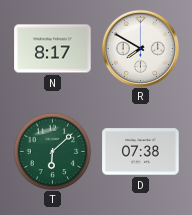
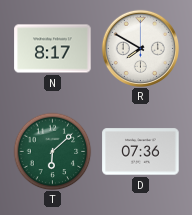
D: 07:38 -> 07:36
